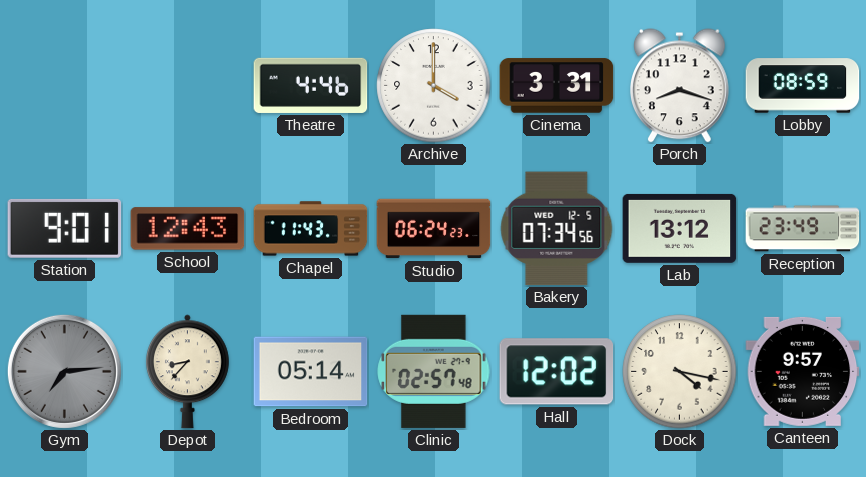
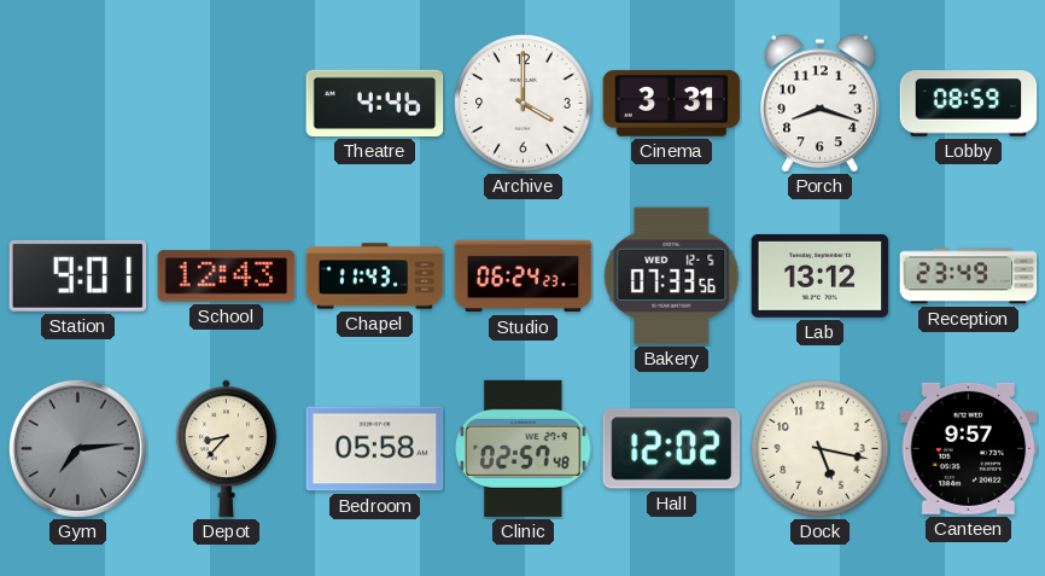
Bakery: 07:34 -> 07:33
Bedroom: 05:14 -> 05:58
Dock: 4:17 -> 5:17
